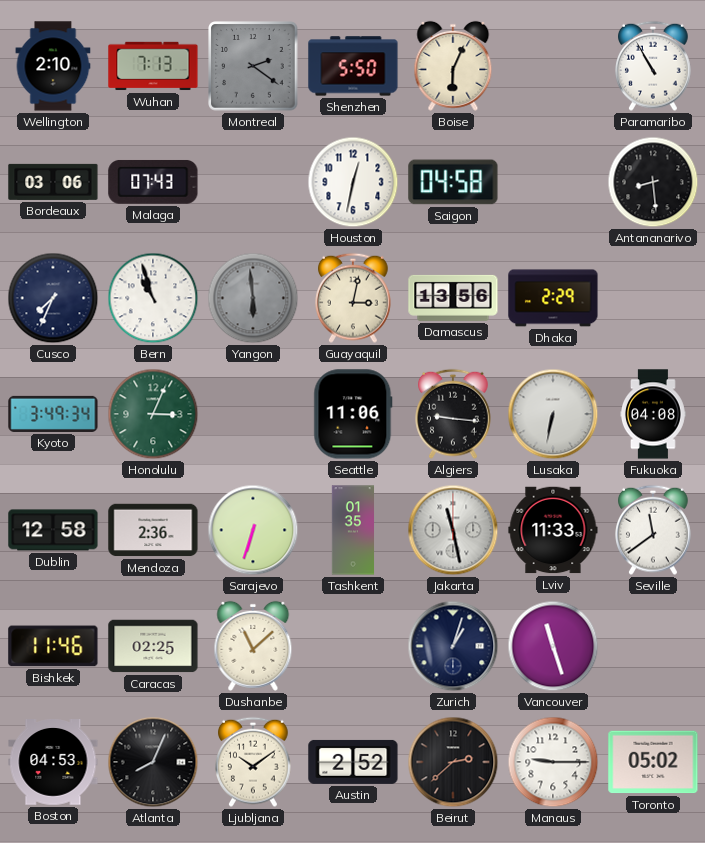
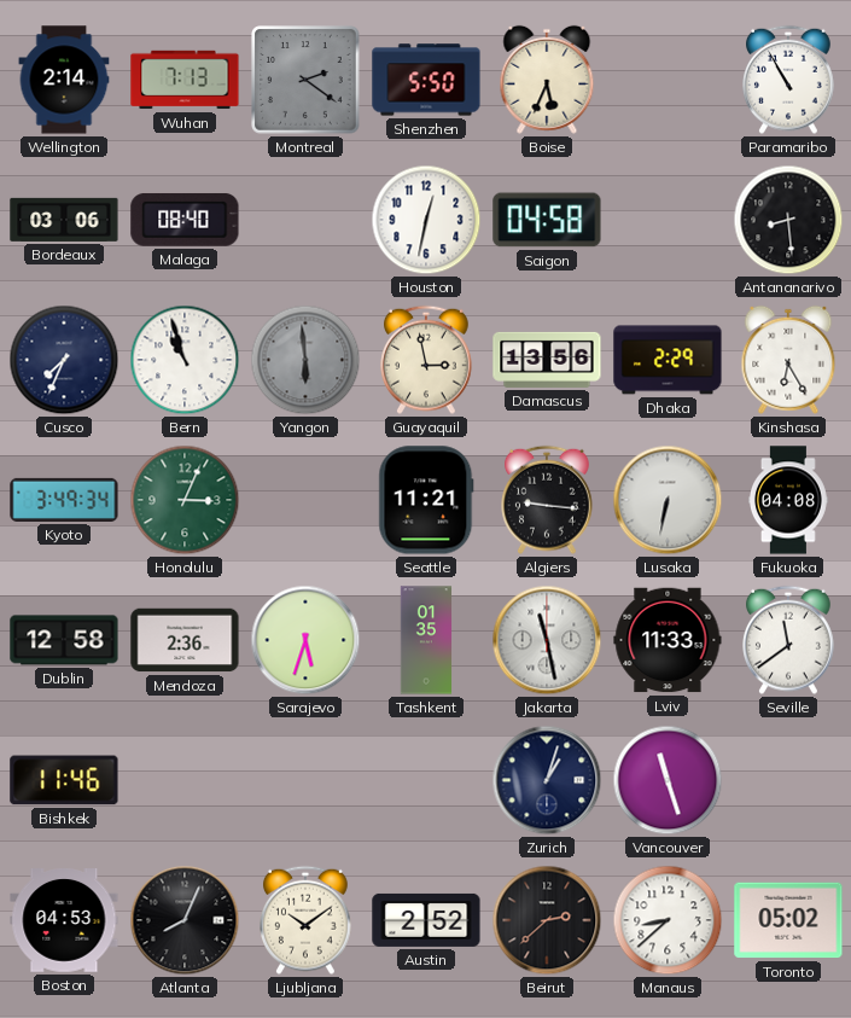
Wellington: 2:10 -> 2:14
Boise: 6:04 -> 5:34
Malaga: 07:43 -> 08:40
Guayaquil: 3:02 -> 2:58
Kinshasa: none -> 6:25
Seattle: 11:06 -> 11:21
Sarajevo: 6:33 -> 5:33
Caracas: 02:25 -> none
Dushanbe: 11:08 -> none
Manaus: 9:15 -> 8:38
